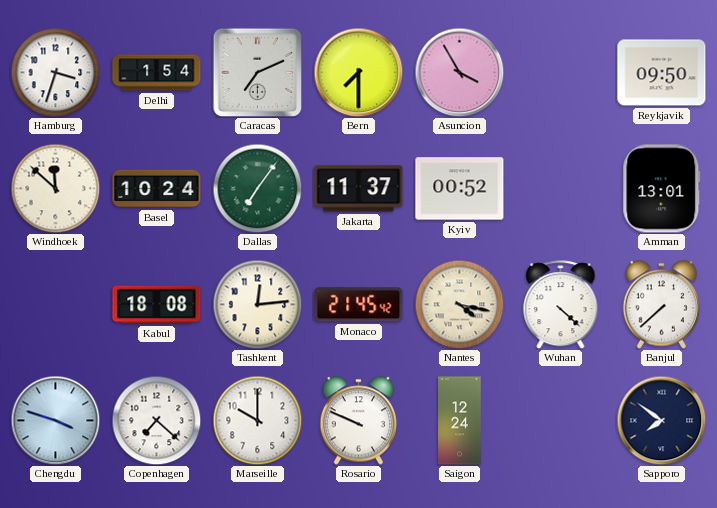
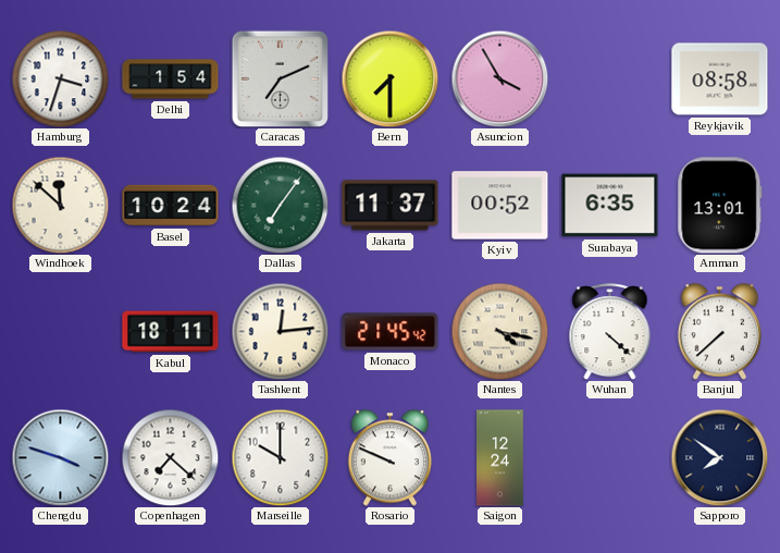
Reykjavik: 09:50 -> 08:58
Surabaya: none -> 6:35
Kabul: 18:08 -> 18:11
